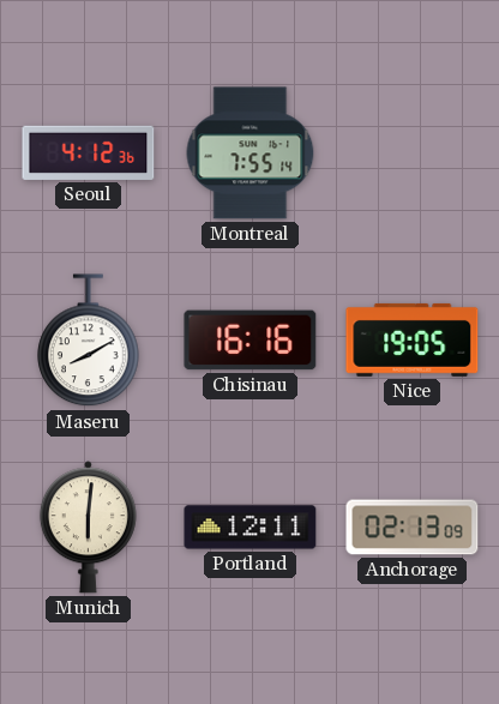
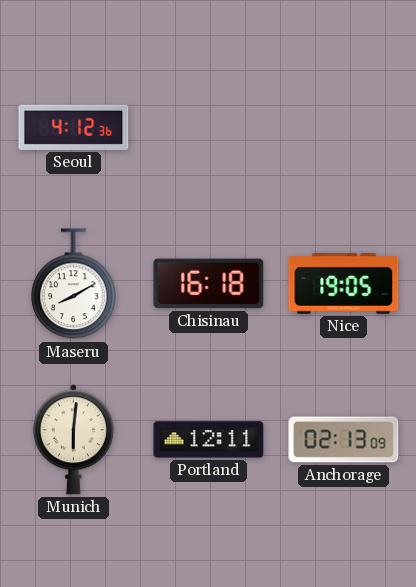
Montreal: 7:55 -> none
Chisinau: 16:16 -> 16:18
